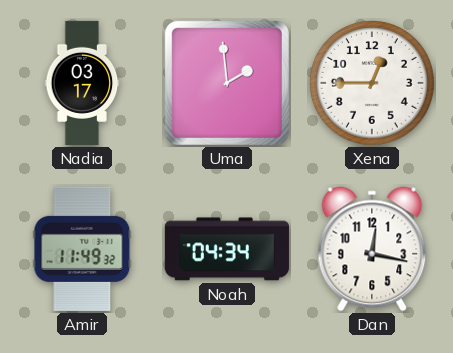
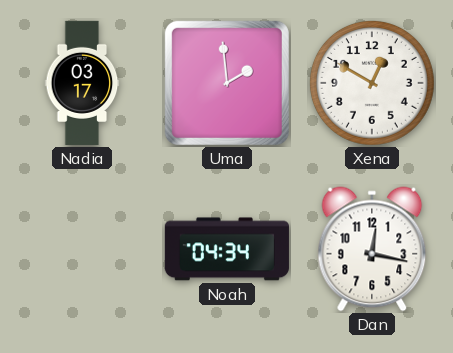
Xena: 12:45 -> 12:50
Amir: 11:49 -> none
